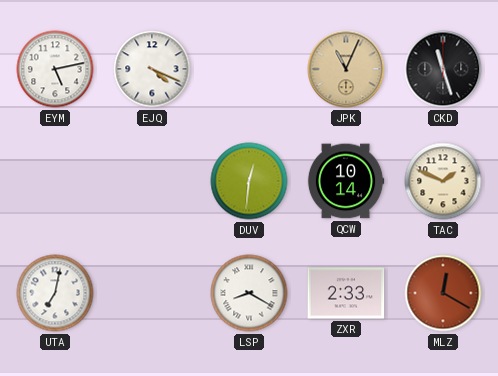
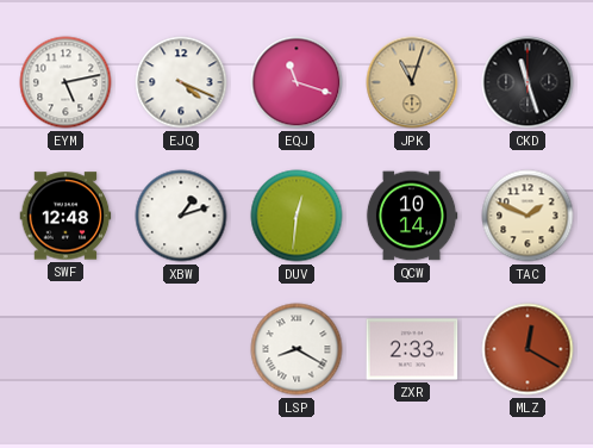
EQJ: none -> 11:18
JPK: 11:04 -> 11:03
SWF: none -> 12:48
XBW: none -> 1:12
UTA: 7:02 -> none
